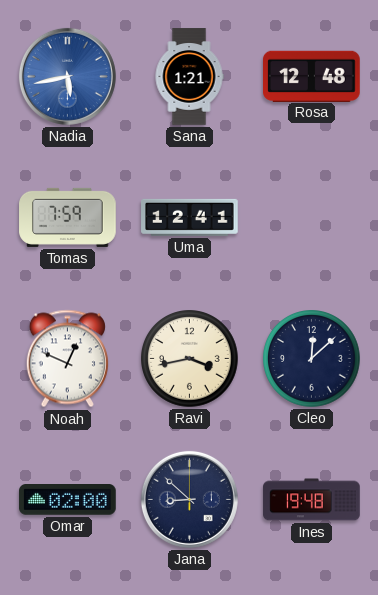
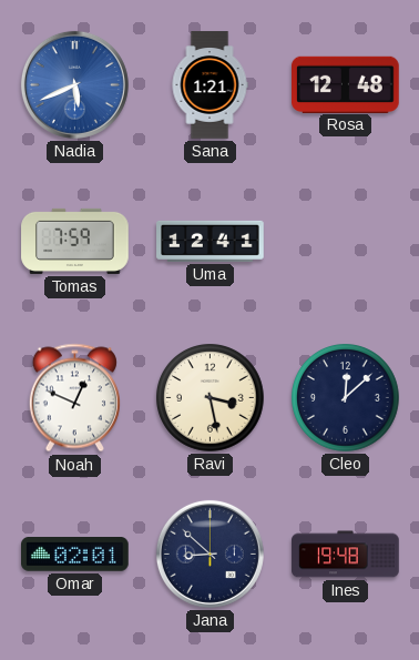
Nadia: 5:43 -> 5:41
Ravi: 3:43 -> 3:28
Omar: 02:00 -> 02:01
